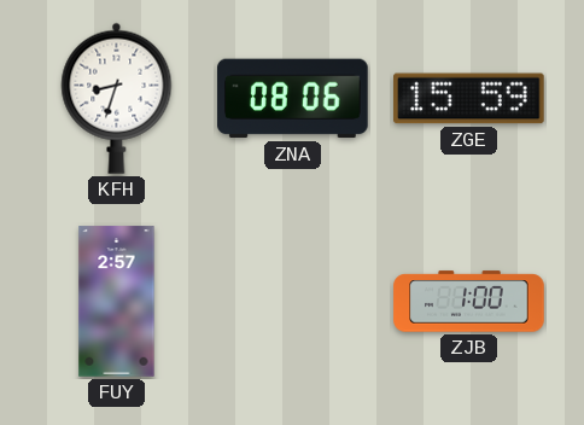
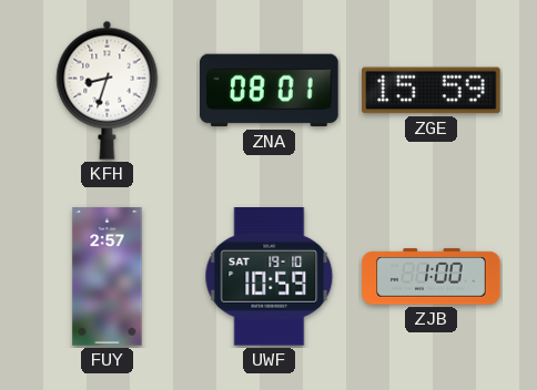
ZNA: 08:06 -> 08:01
UWF: none -> 10:59
